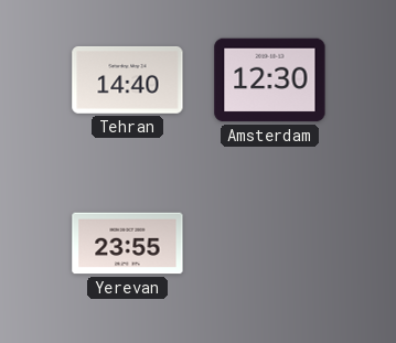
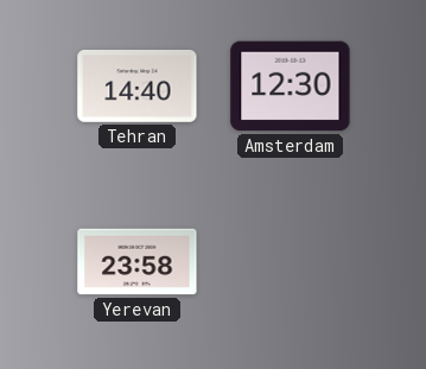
Yerevan: 23:55 -> 23:58
